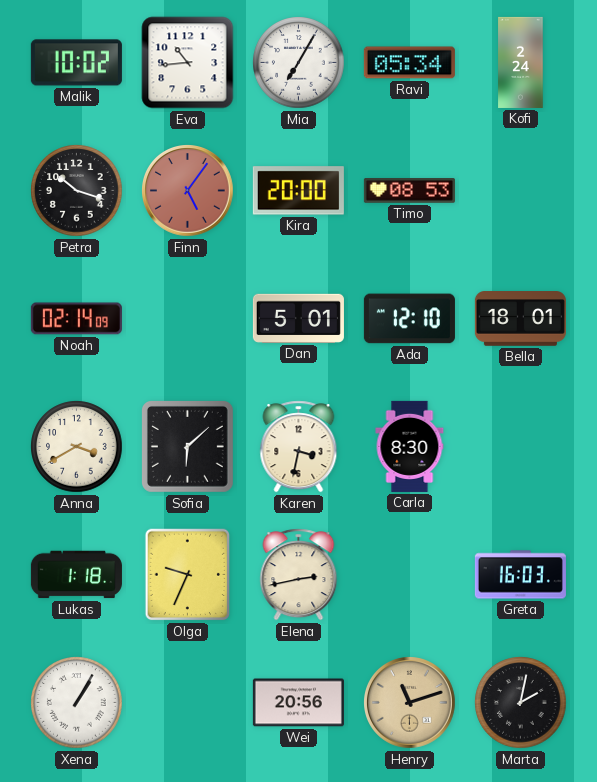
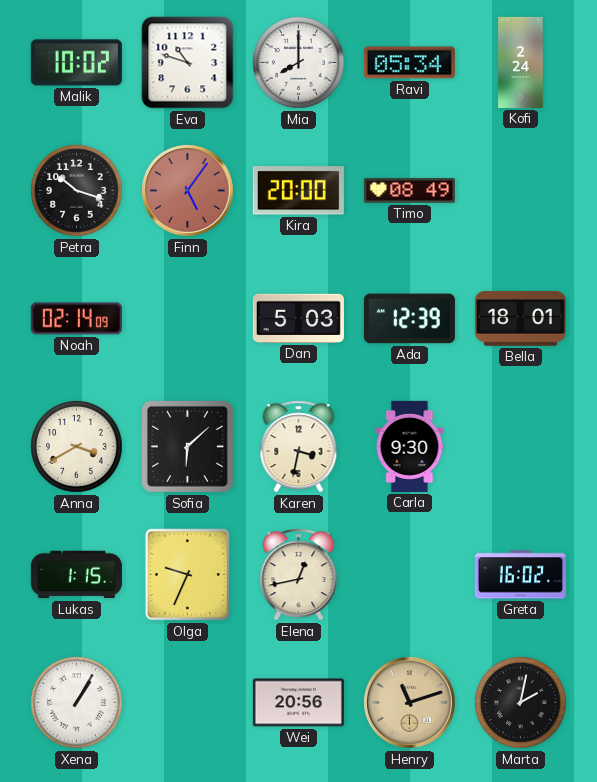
Eva: 10:44 -> 10:48
Mia: 7:05 -> 8:00
Timo: 08:53 -> 08:49
Dan: 5:01 -> 5:03
Ada: 12:10 -> 12:39
Carla: 8:30 -> 9:30
Lukas: 1:18 -> 1:15
Elena: 2:43 -> 12:43
Greta: 16:03 -> 16:02
